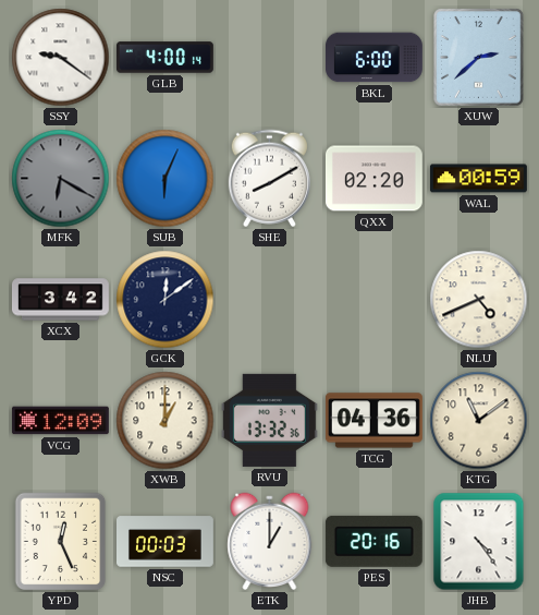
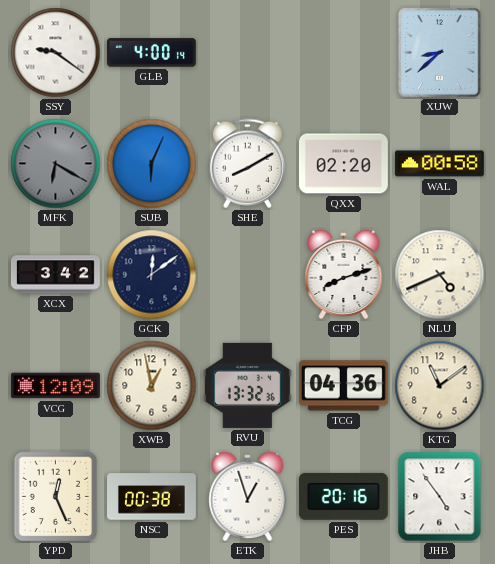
BKL: 6:00 -> none
XUW: 2:38 -> 8:38
WAL: 00:59 -> 00:58
CFP: none -> 8:12
XWB: 1:00 -> 12:58
NSC: 00:03 -> 00:38
ETK: 1:00 -> 12:57
JHB: 4:24 -> 4:54
